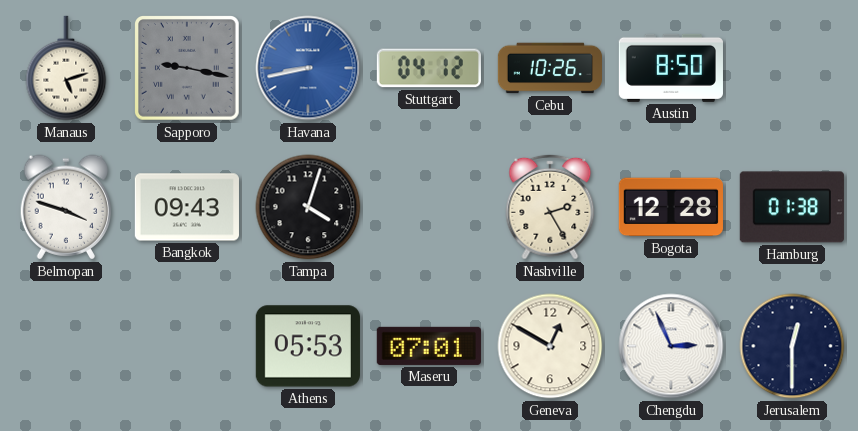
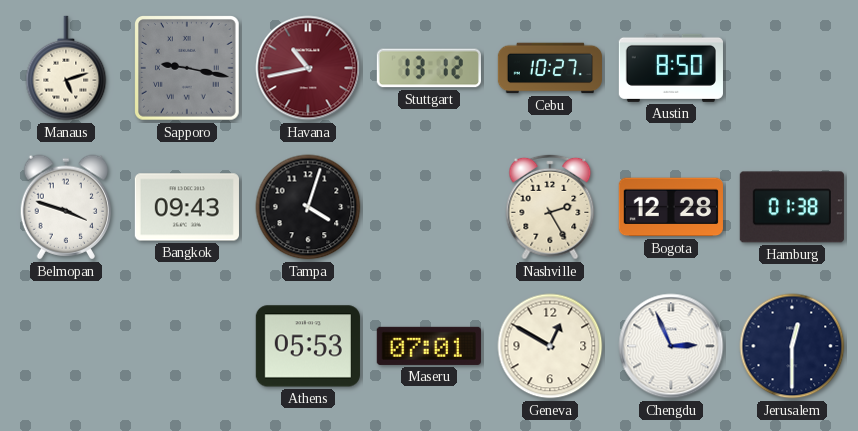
Havana: 8:43 -> 10:43
Havana dial: blue -> burgundy
Stuttgart: 04:12 -> 13:12
Cebu: 10:26 -> 10:27
